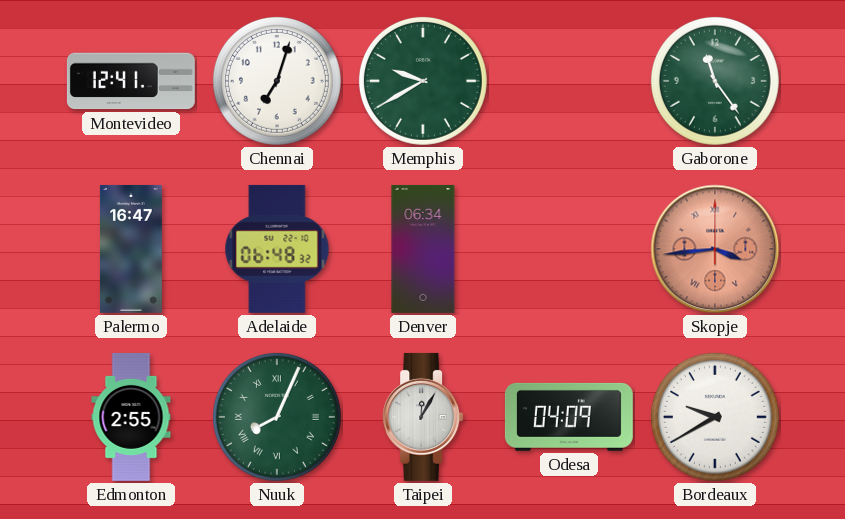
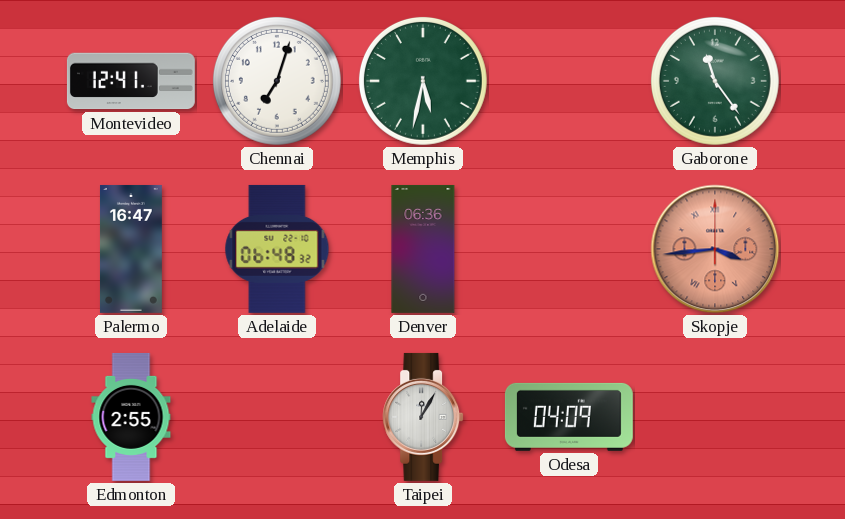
Memphis: 9:40 -> 5:32
Denver: 06:34 -> 06:36
Nuuk: 8:04 -> none
Bordeaux: 9:40 -> none
